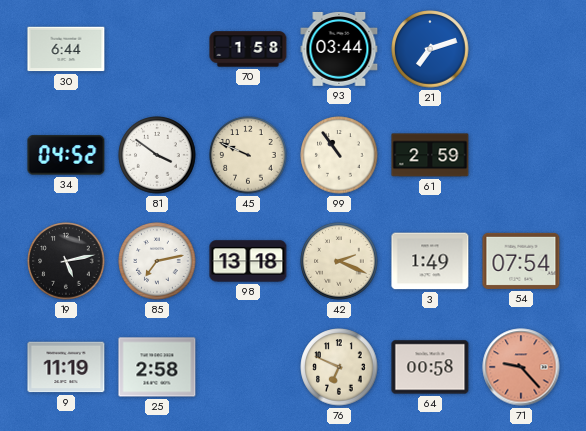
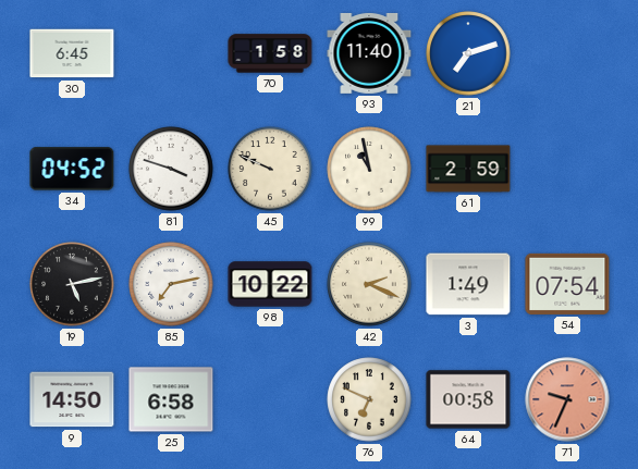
30: 6:44 -> 6:45
93: 03:44 -> 11:40
81: 3:51 -> 3:48
99: 10:54 -> 10:58
98: 13:18 -> 10:22
9: 11:19 -> 14:50
25: 2:58 -> 6:58
71: 9:23 -> 9:34
